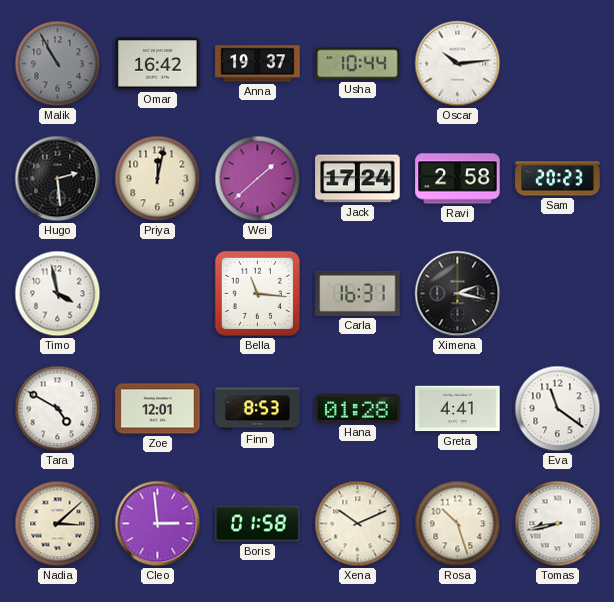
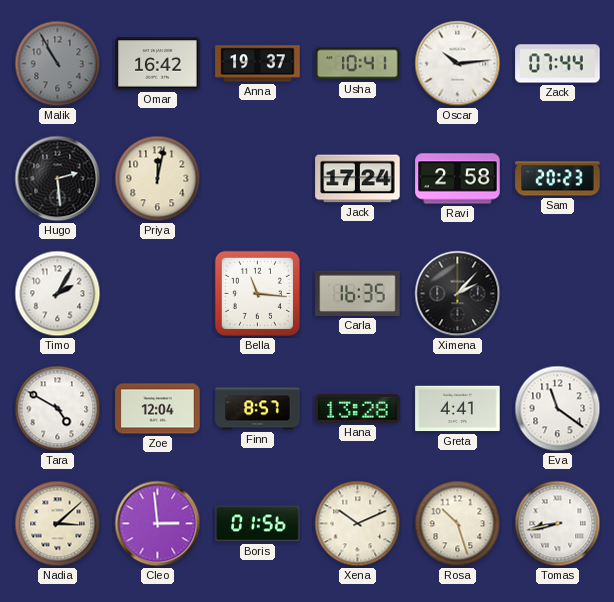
Usha: 10:44 -> 10:41
Zack: none -> 07:44
Wei: 1:38 -> none
Timo: 3:58 -> 2:05
Carla: 16:31 -> 16:35
Ximena: 2:17 -> 2:07
Zoe: 12:01 -> 12:04
Finn: 8:53 -> 8:57
Hana: 01:28 -> 13:28
Boris: 01:58 -> 01:56
